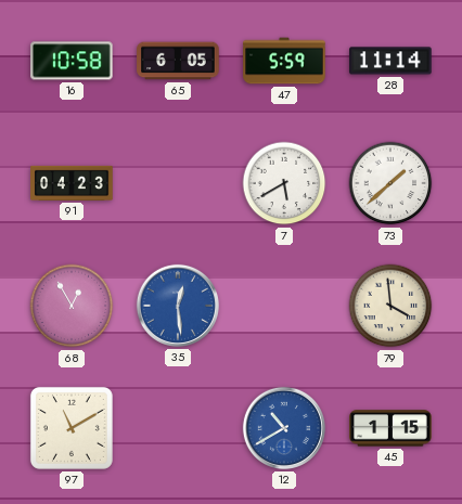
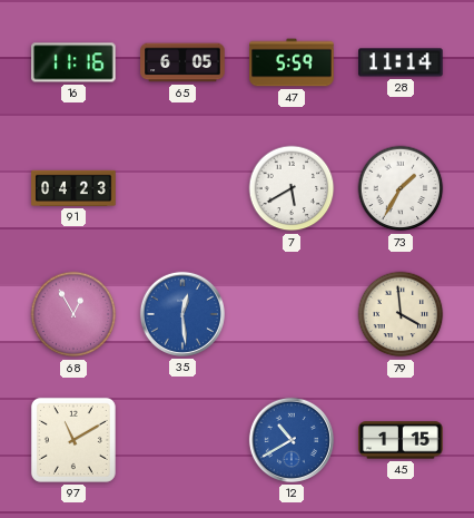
16: 10:58 -> 11:16
73: 1:38 -> 1:35
